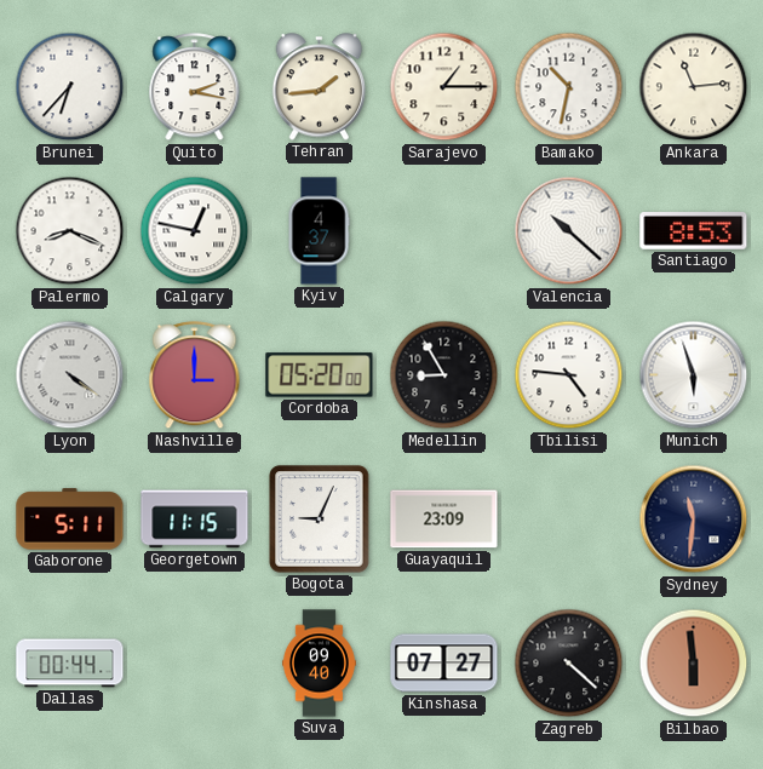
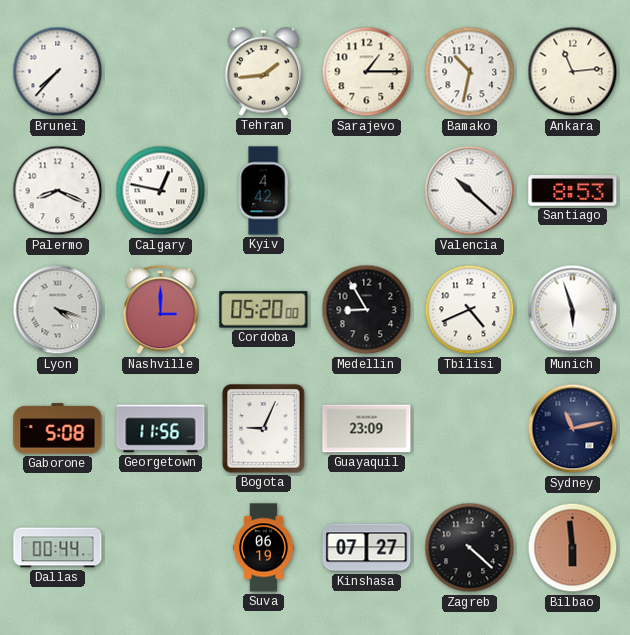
Brunei: 6:37 -> 7:37
Quito: 2:17 -> none
Kyiv: 4:37 -> 4:42
Lyon: 4:21 -> 4:18
Tbilisi: 4:46 -> 4:41
Gaborone: 5:11 -> 5:08
Georgetown: 11:15 -> 11:56
Sydney: 11:31 -> 11:13
Suva: 09:40 -> 06:19
